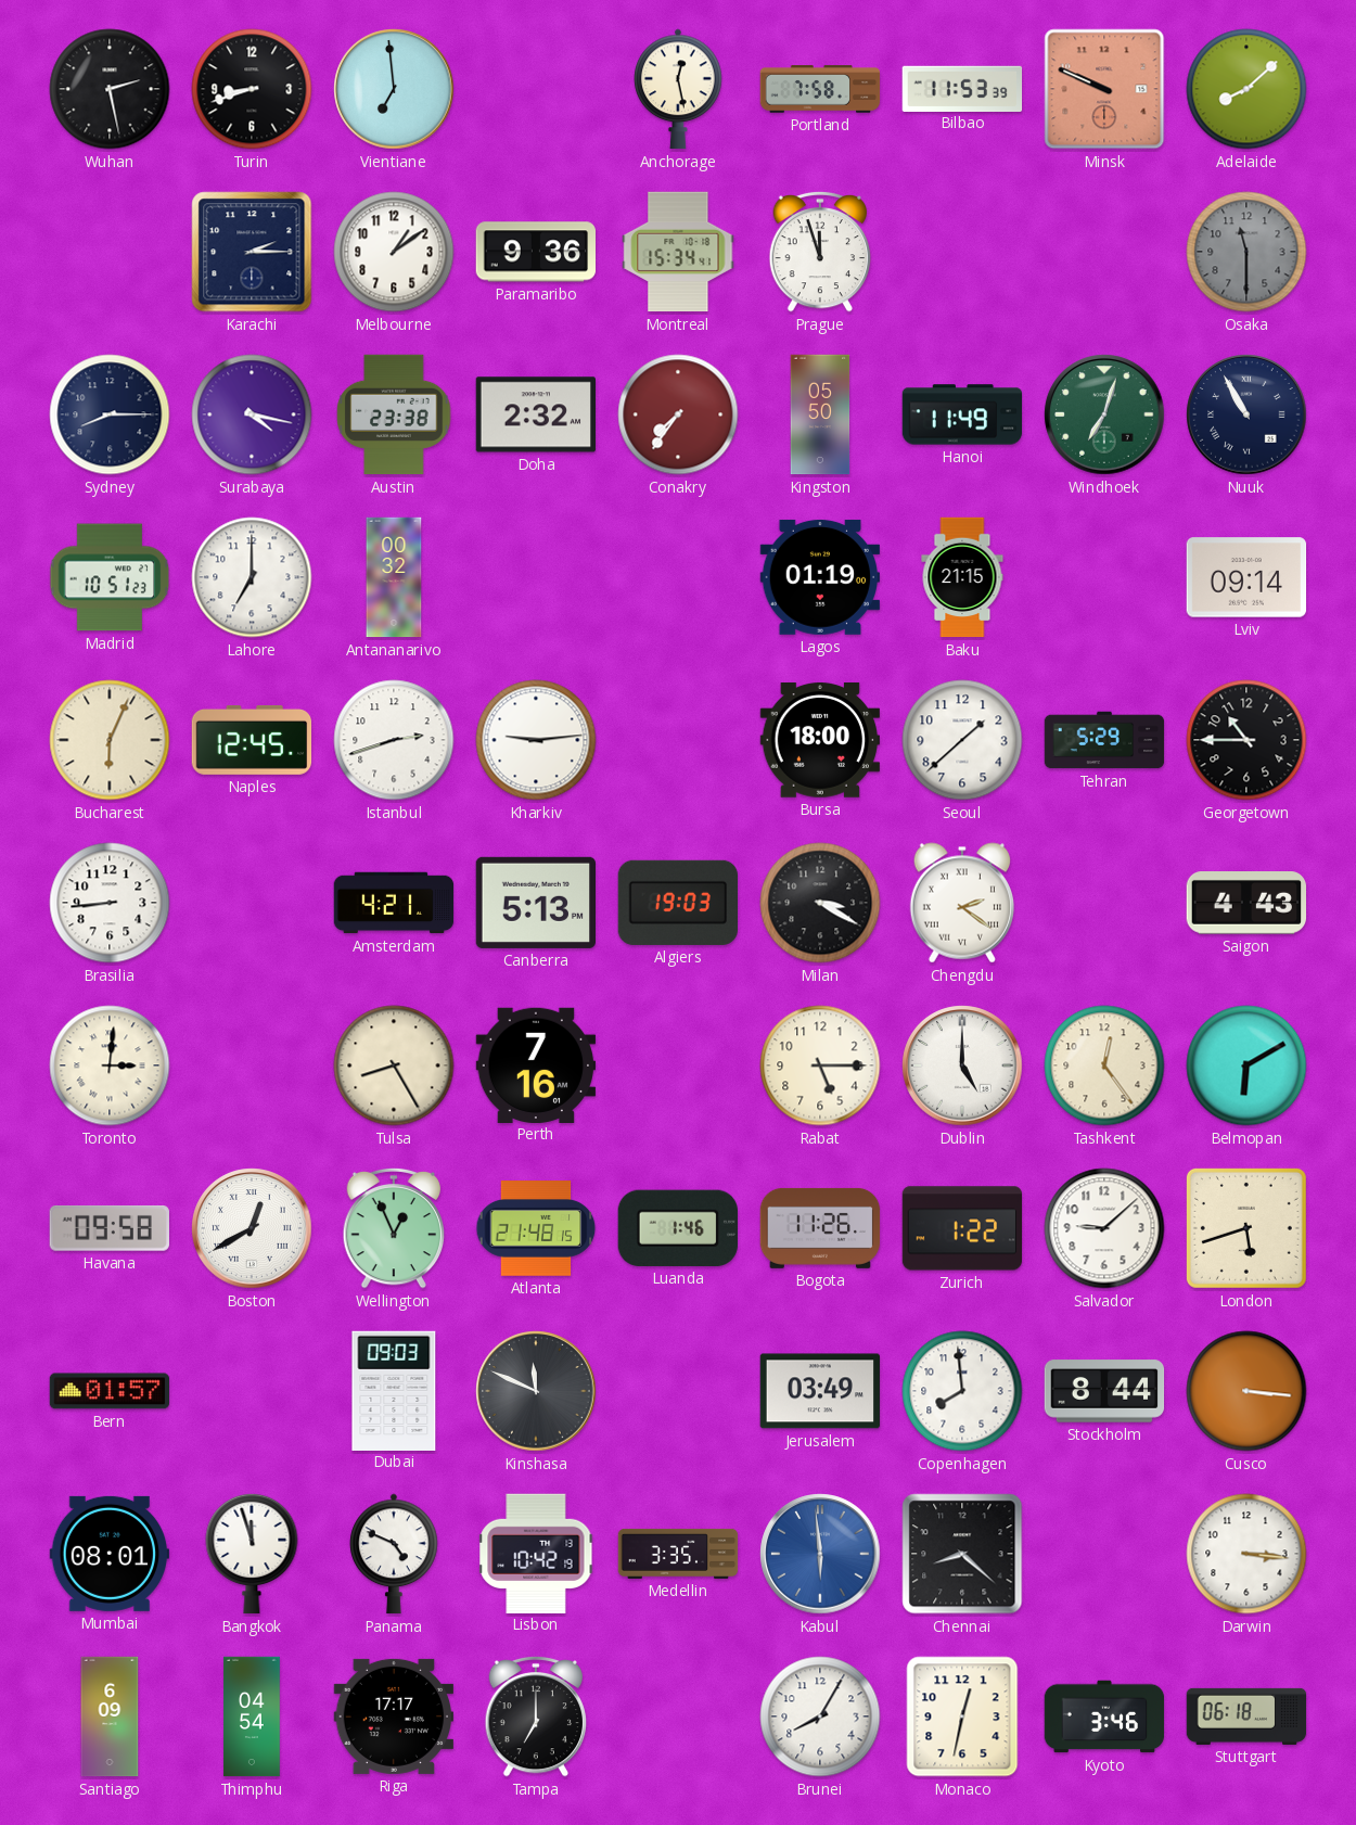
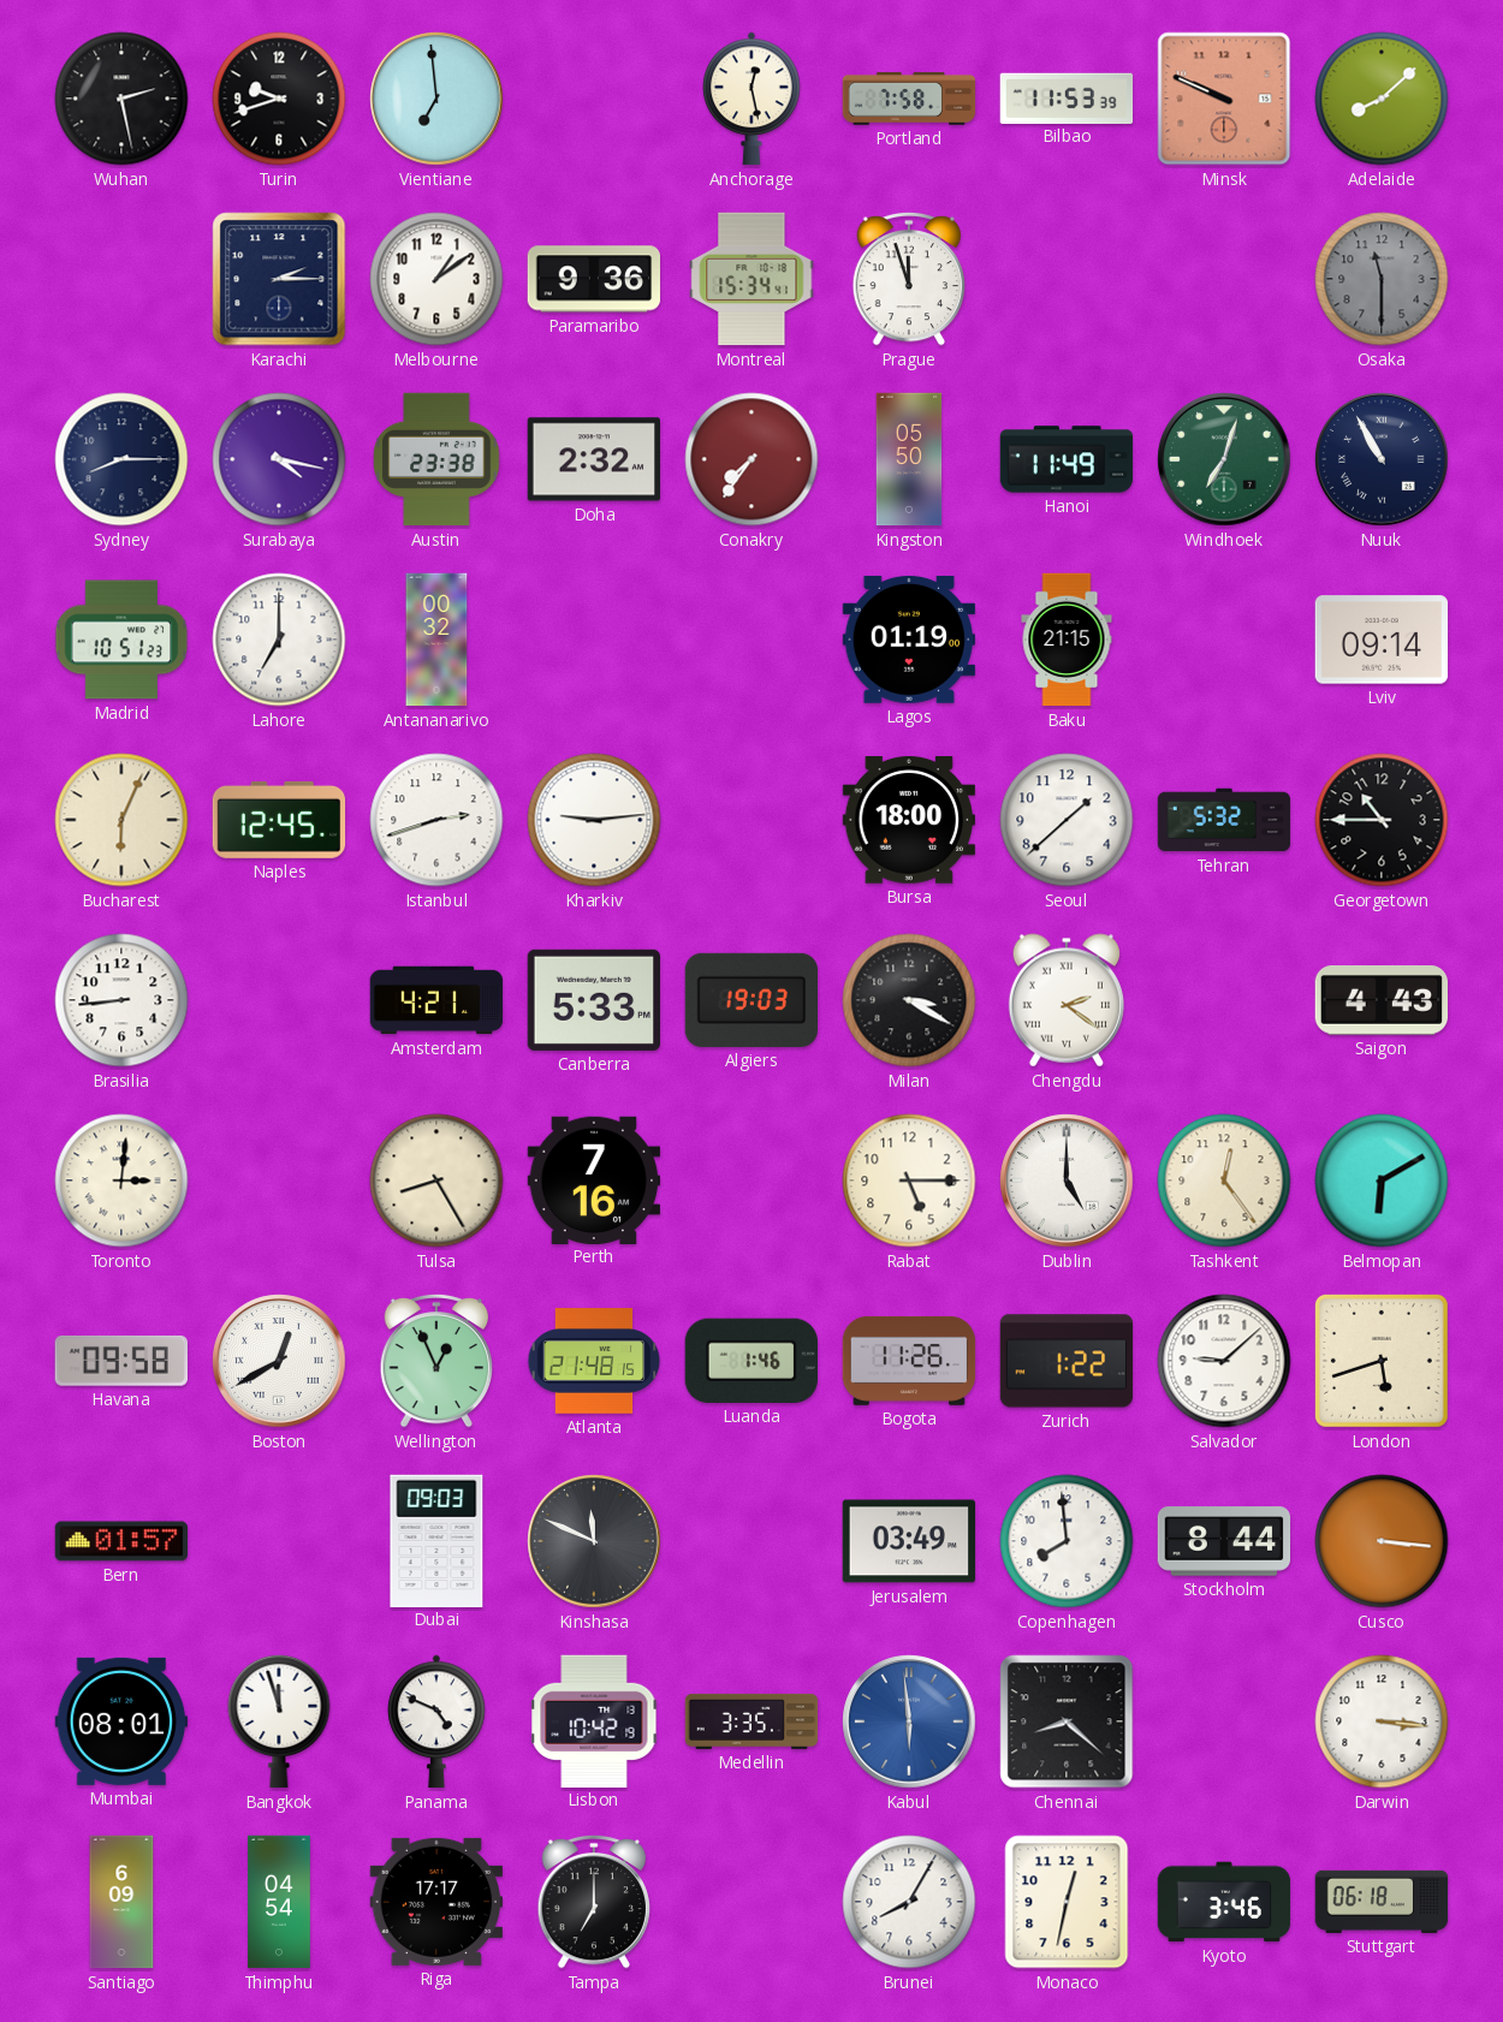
Turin: 8:42 -> 9:42
Tehran: 5:29 -> 5:32
Canberra: 5:13 -> 5:33
